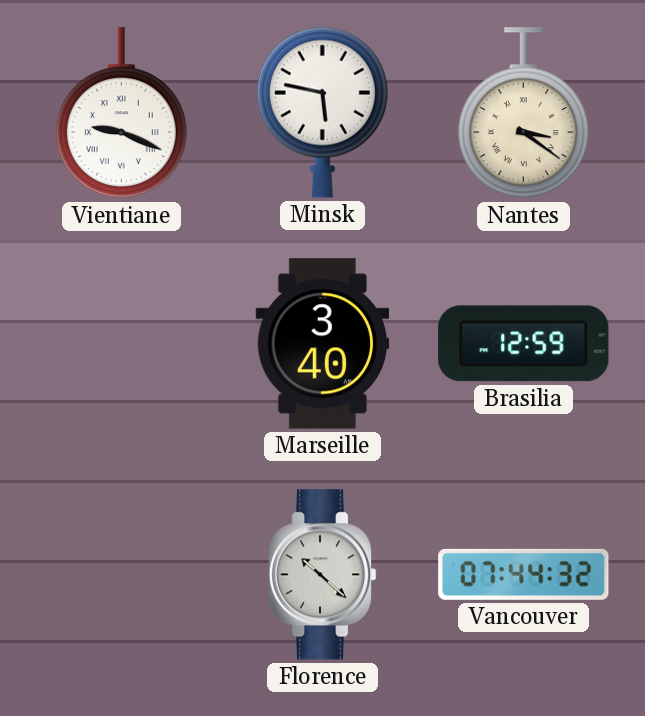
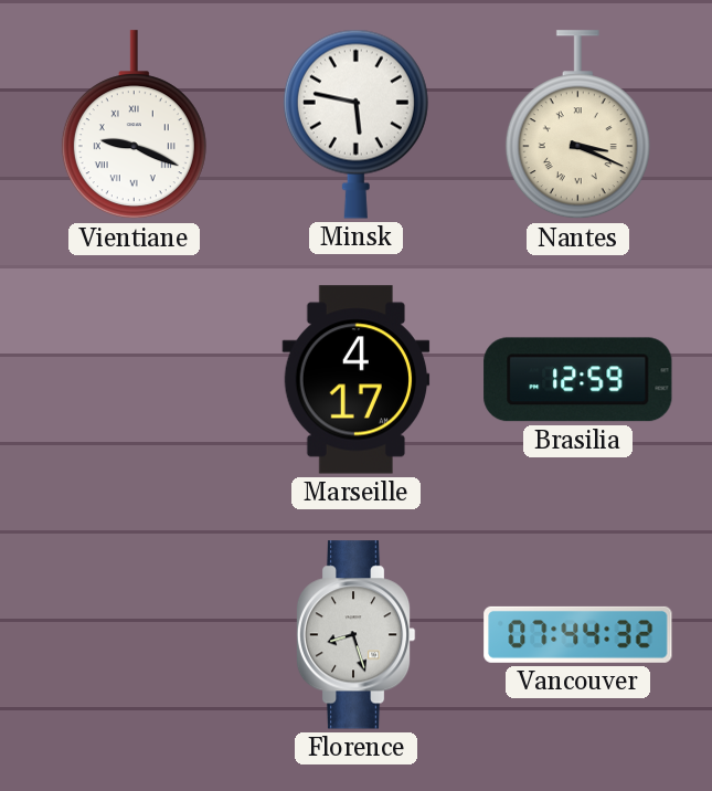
Nantes: 3:21 -> 3:19
Marseille: 3:40 -> 4:17
Florence: 10:22 -> 8:27
